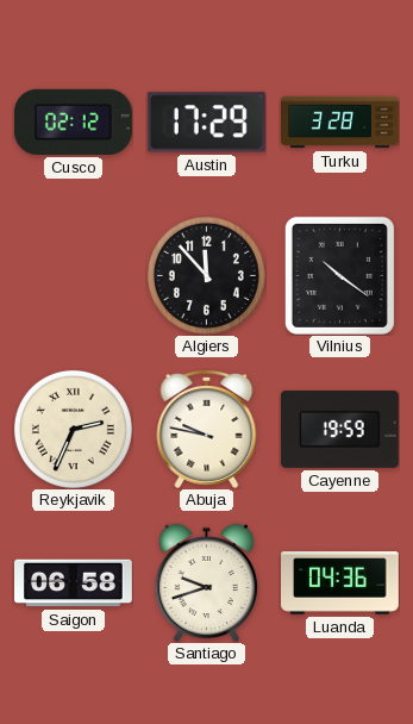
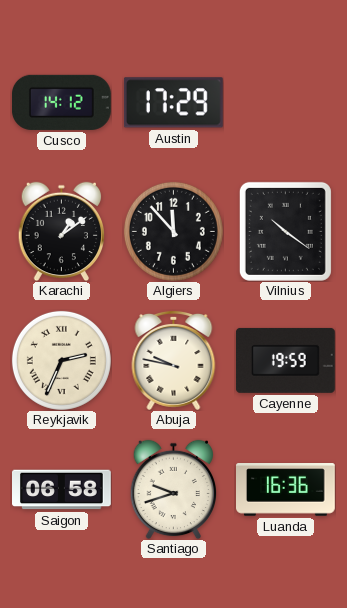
Cusco: 02:12 -> 14:12
Turku: 3:28 -> none
Karachi: none -> 1:09
Luanda: 04:36 -> 16:36
